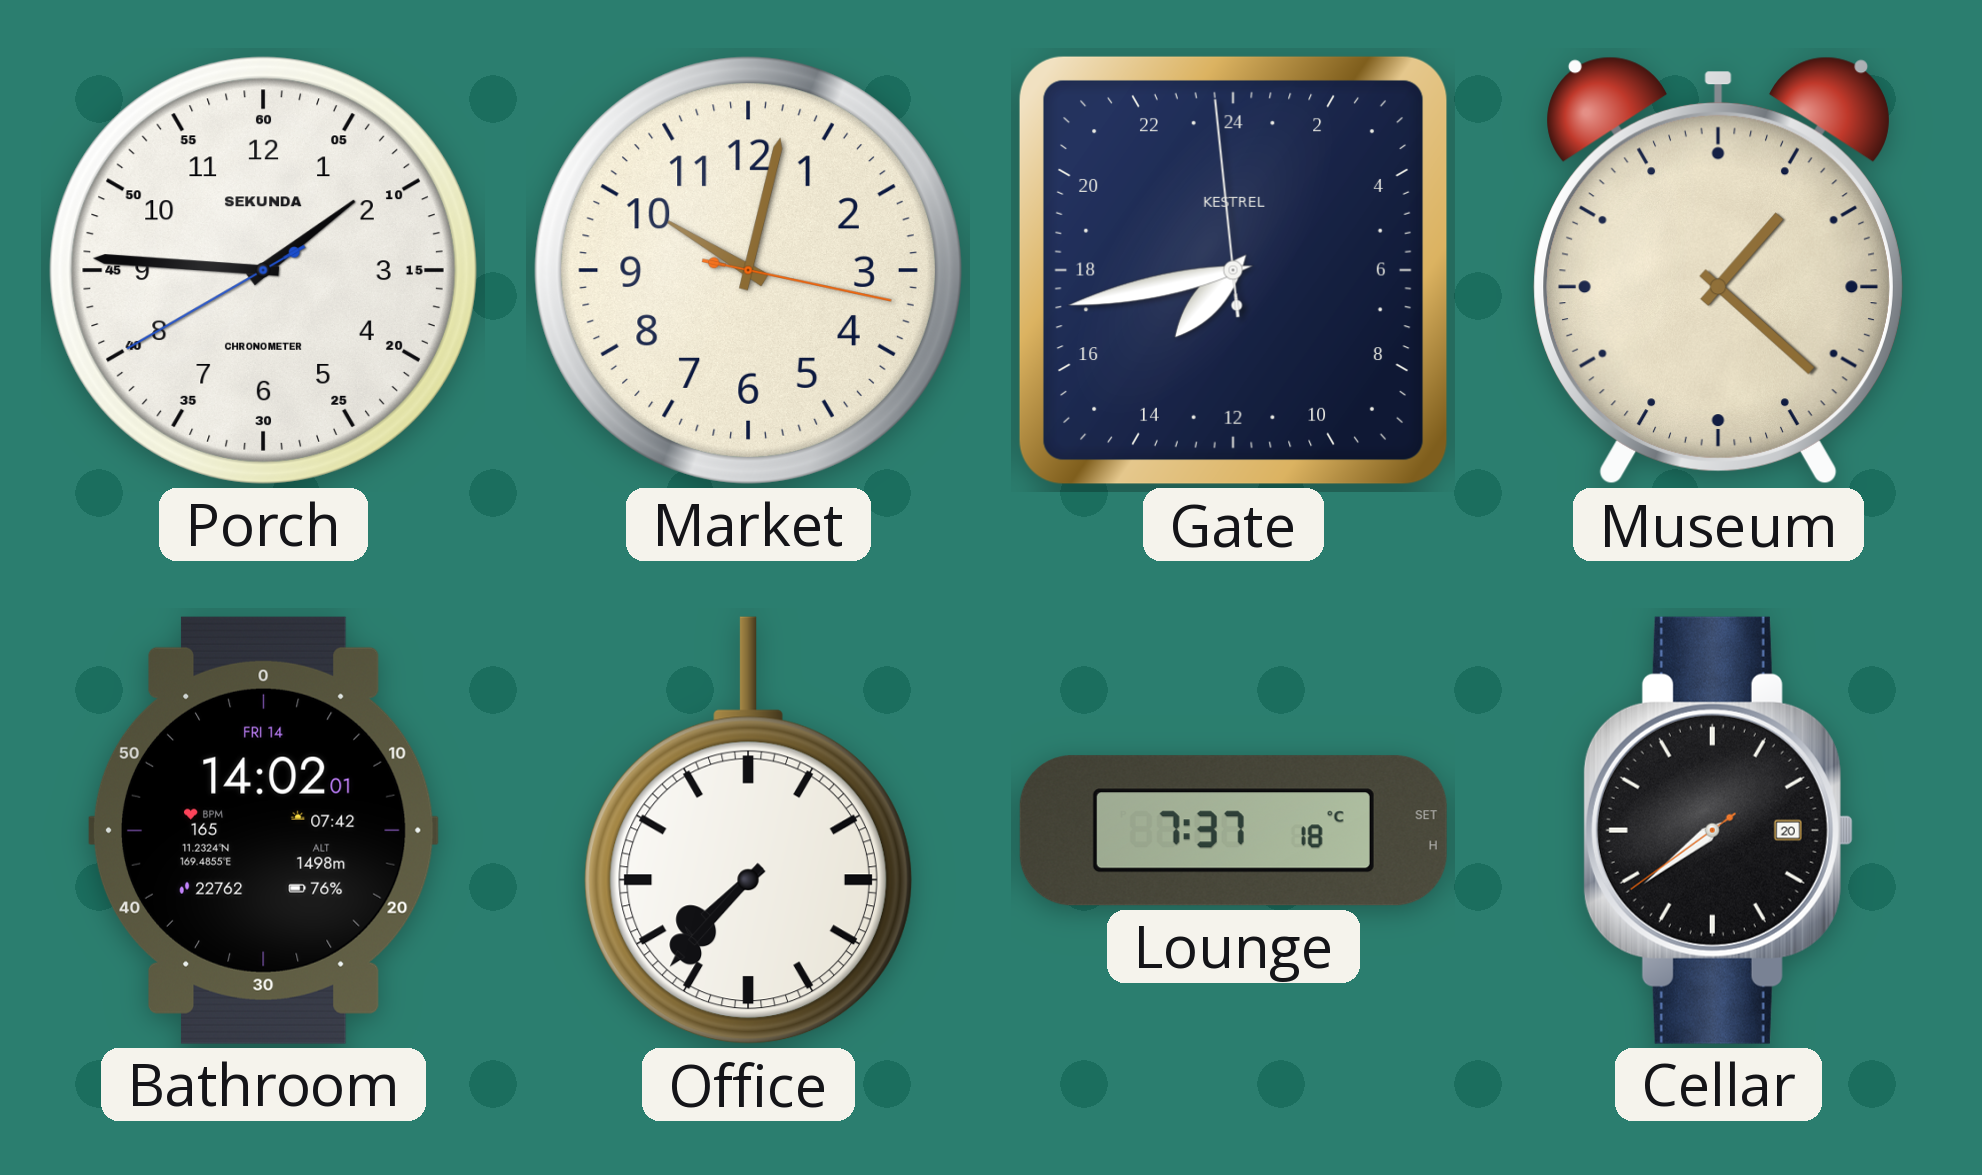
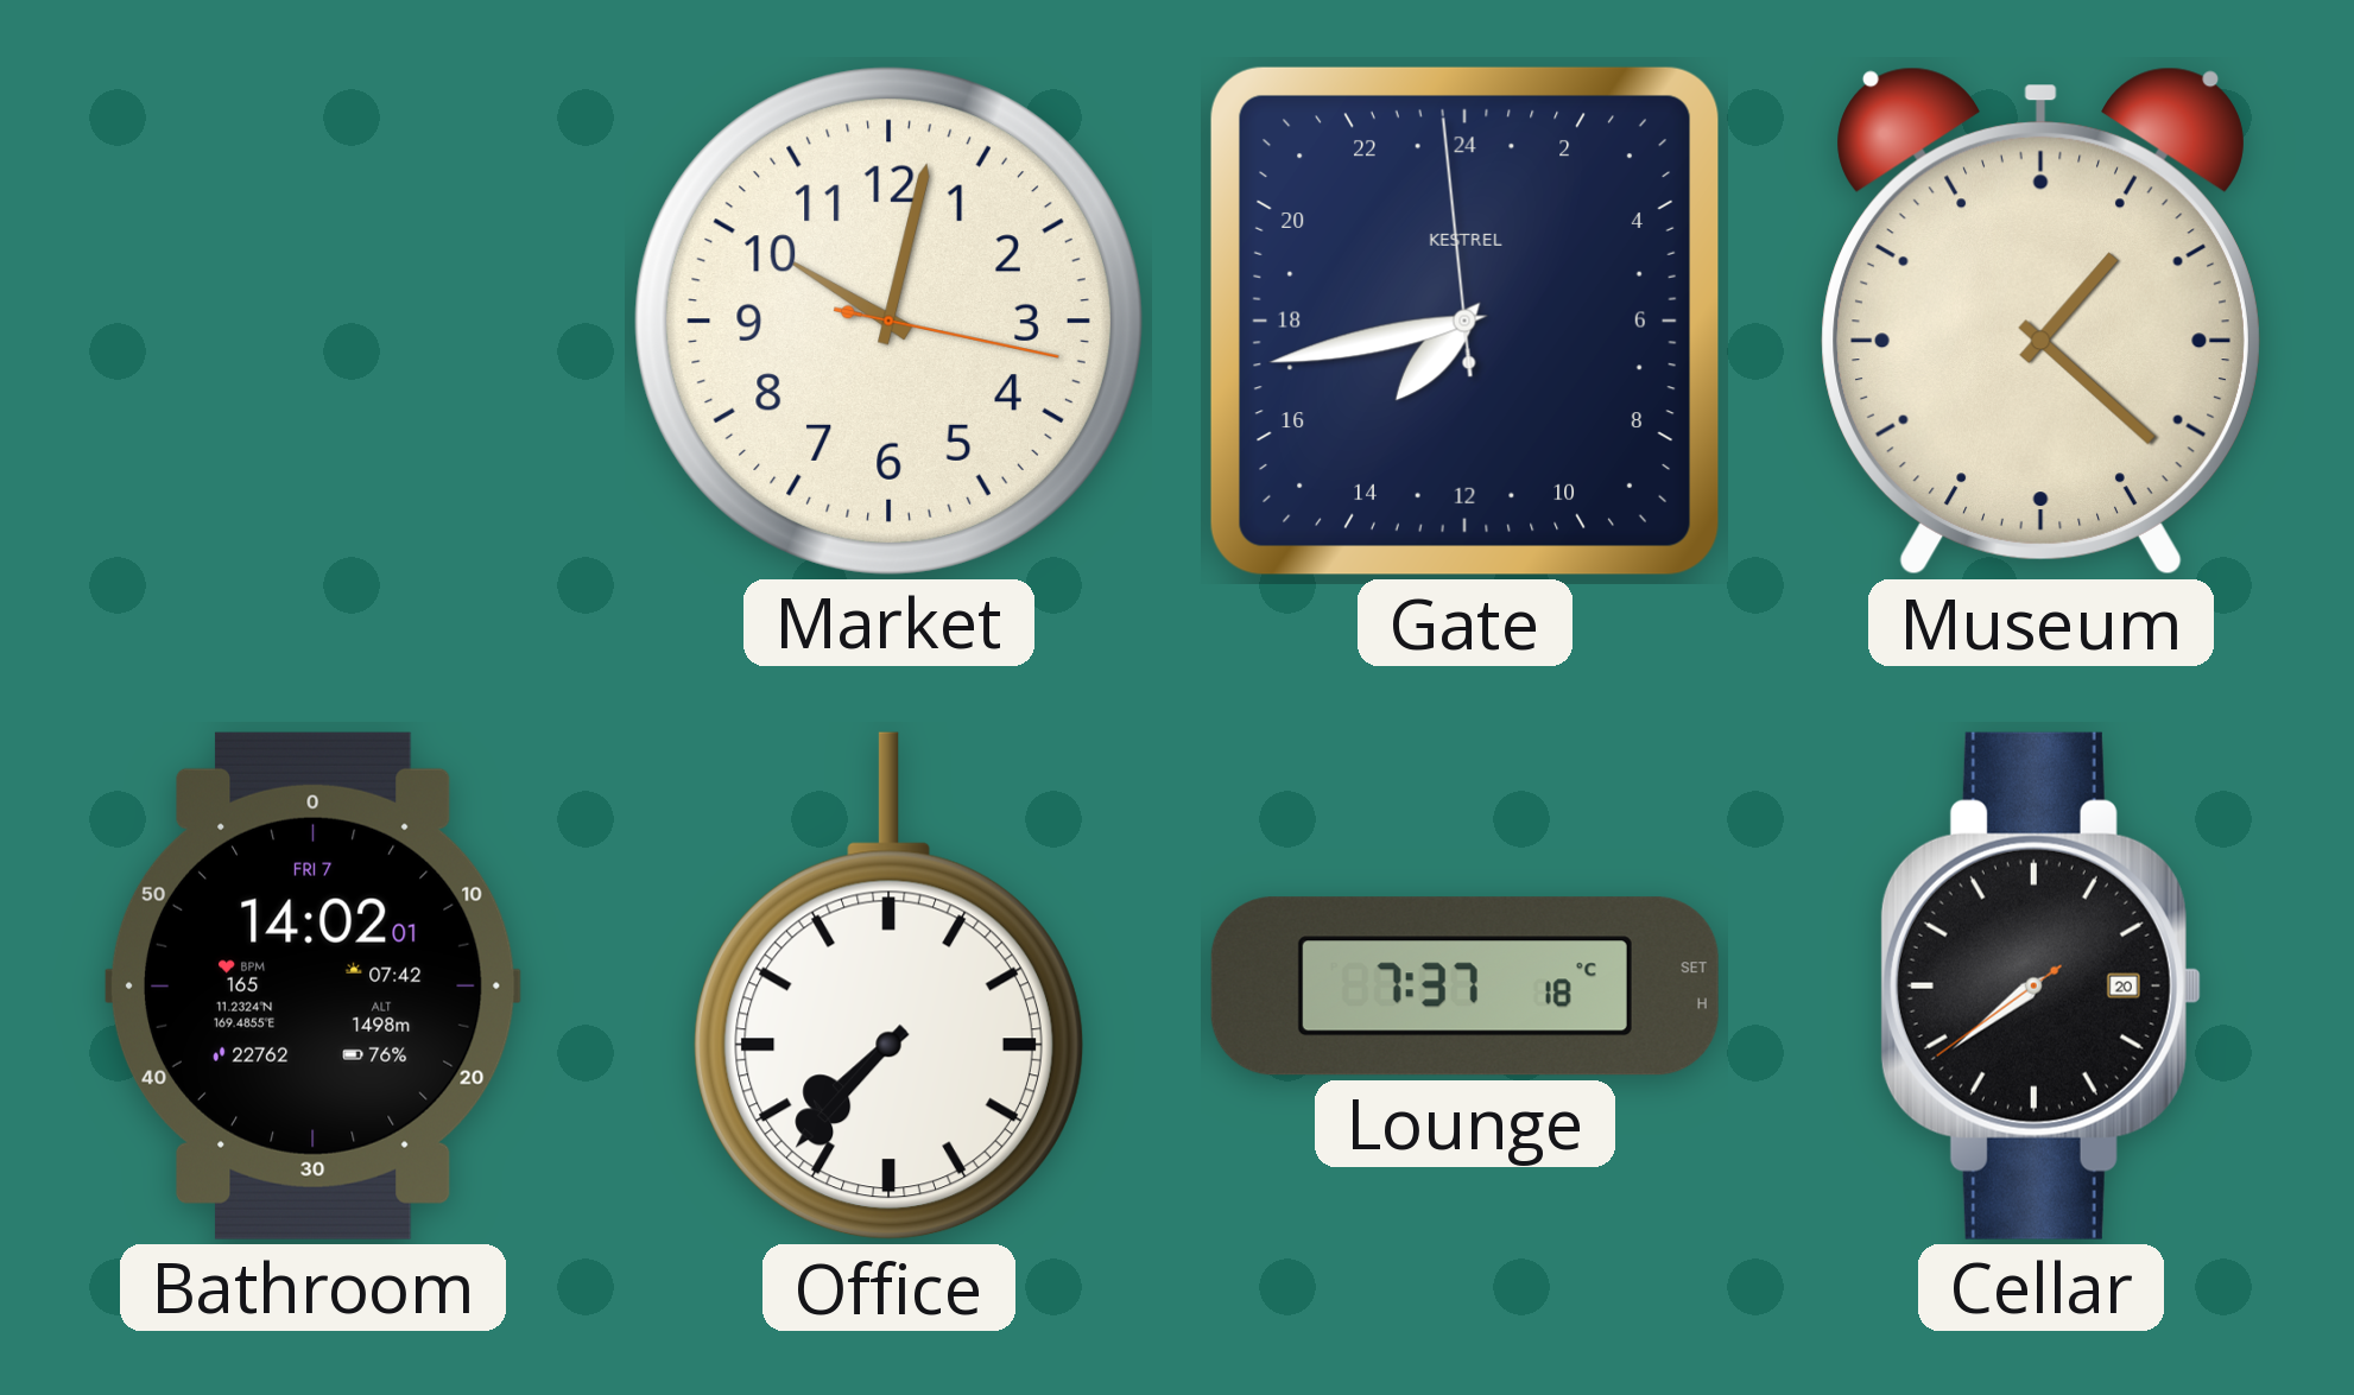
Porch: 1:45 -> none
Bathroom date: FRI 14 -> FRI 7
